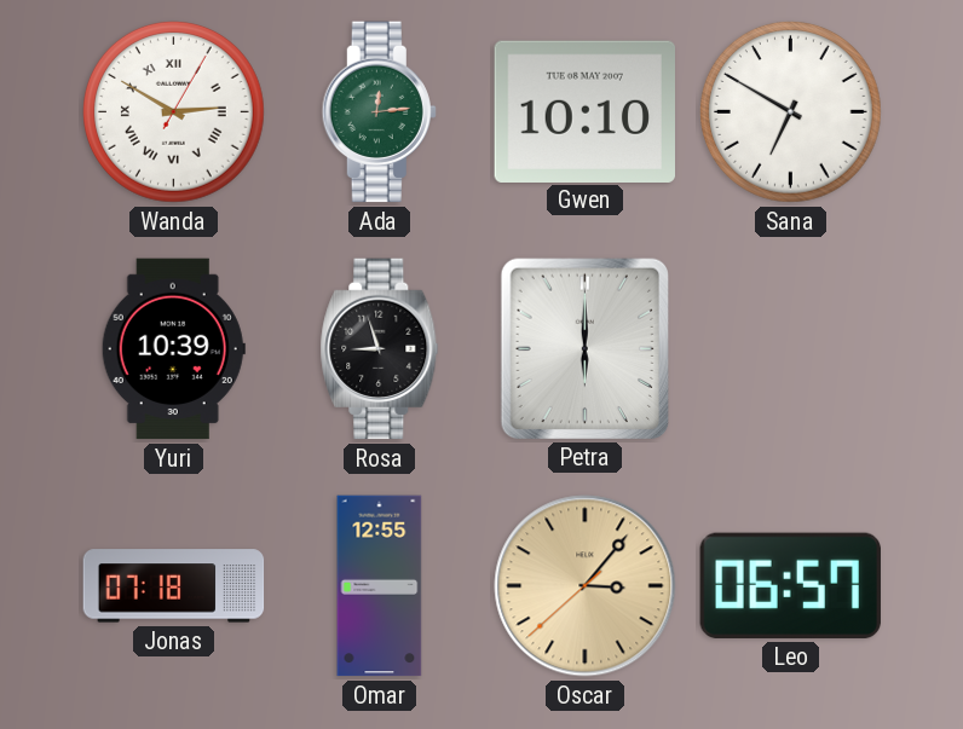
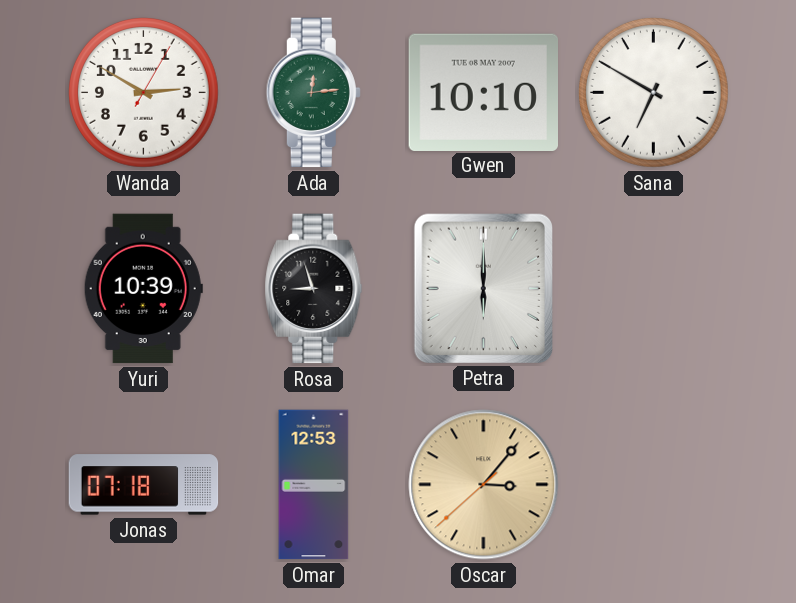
Wanda numerals: Roman -> Arabic
Omar: 12:55 -> 12:53
Leo: 06:57 -> none
